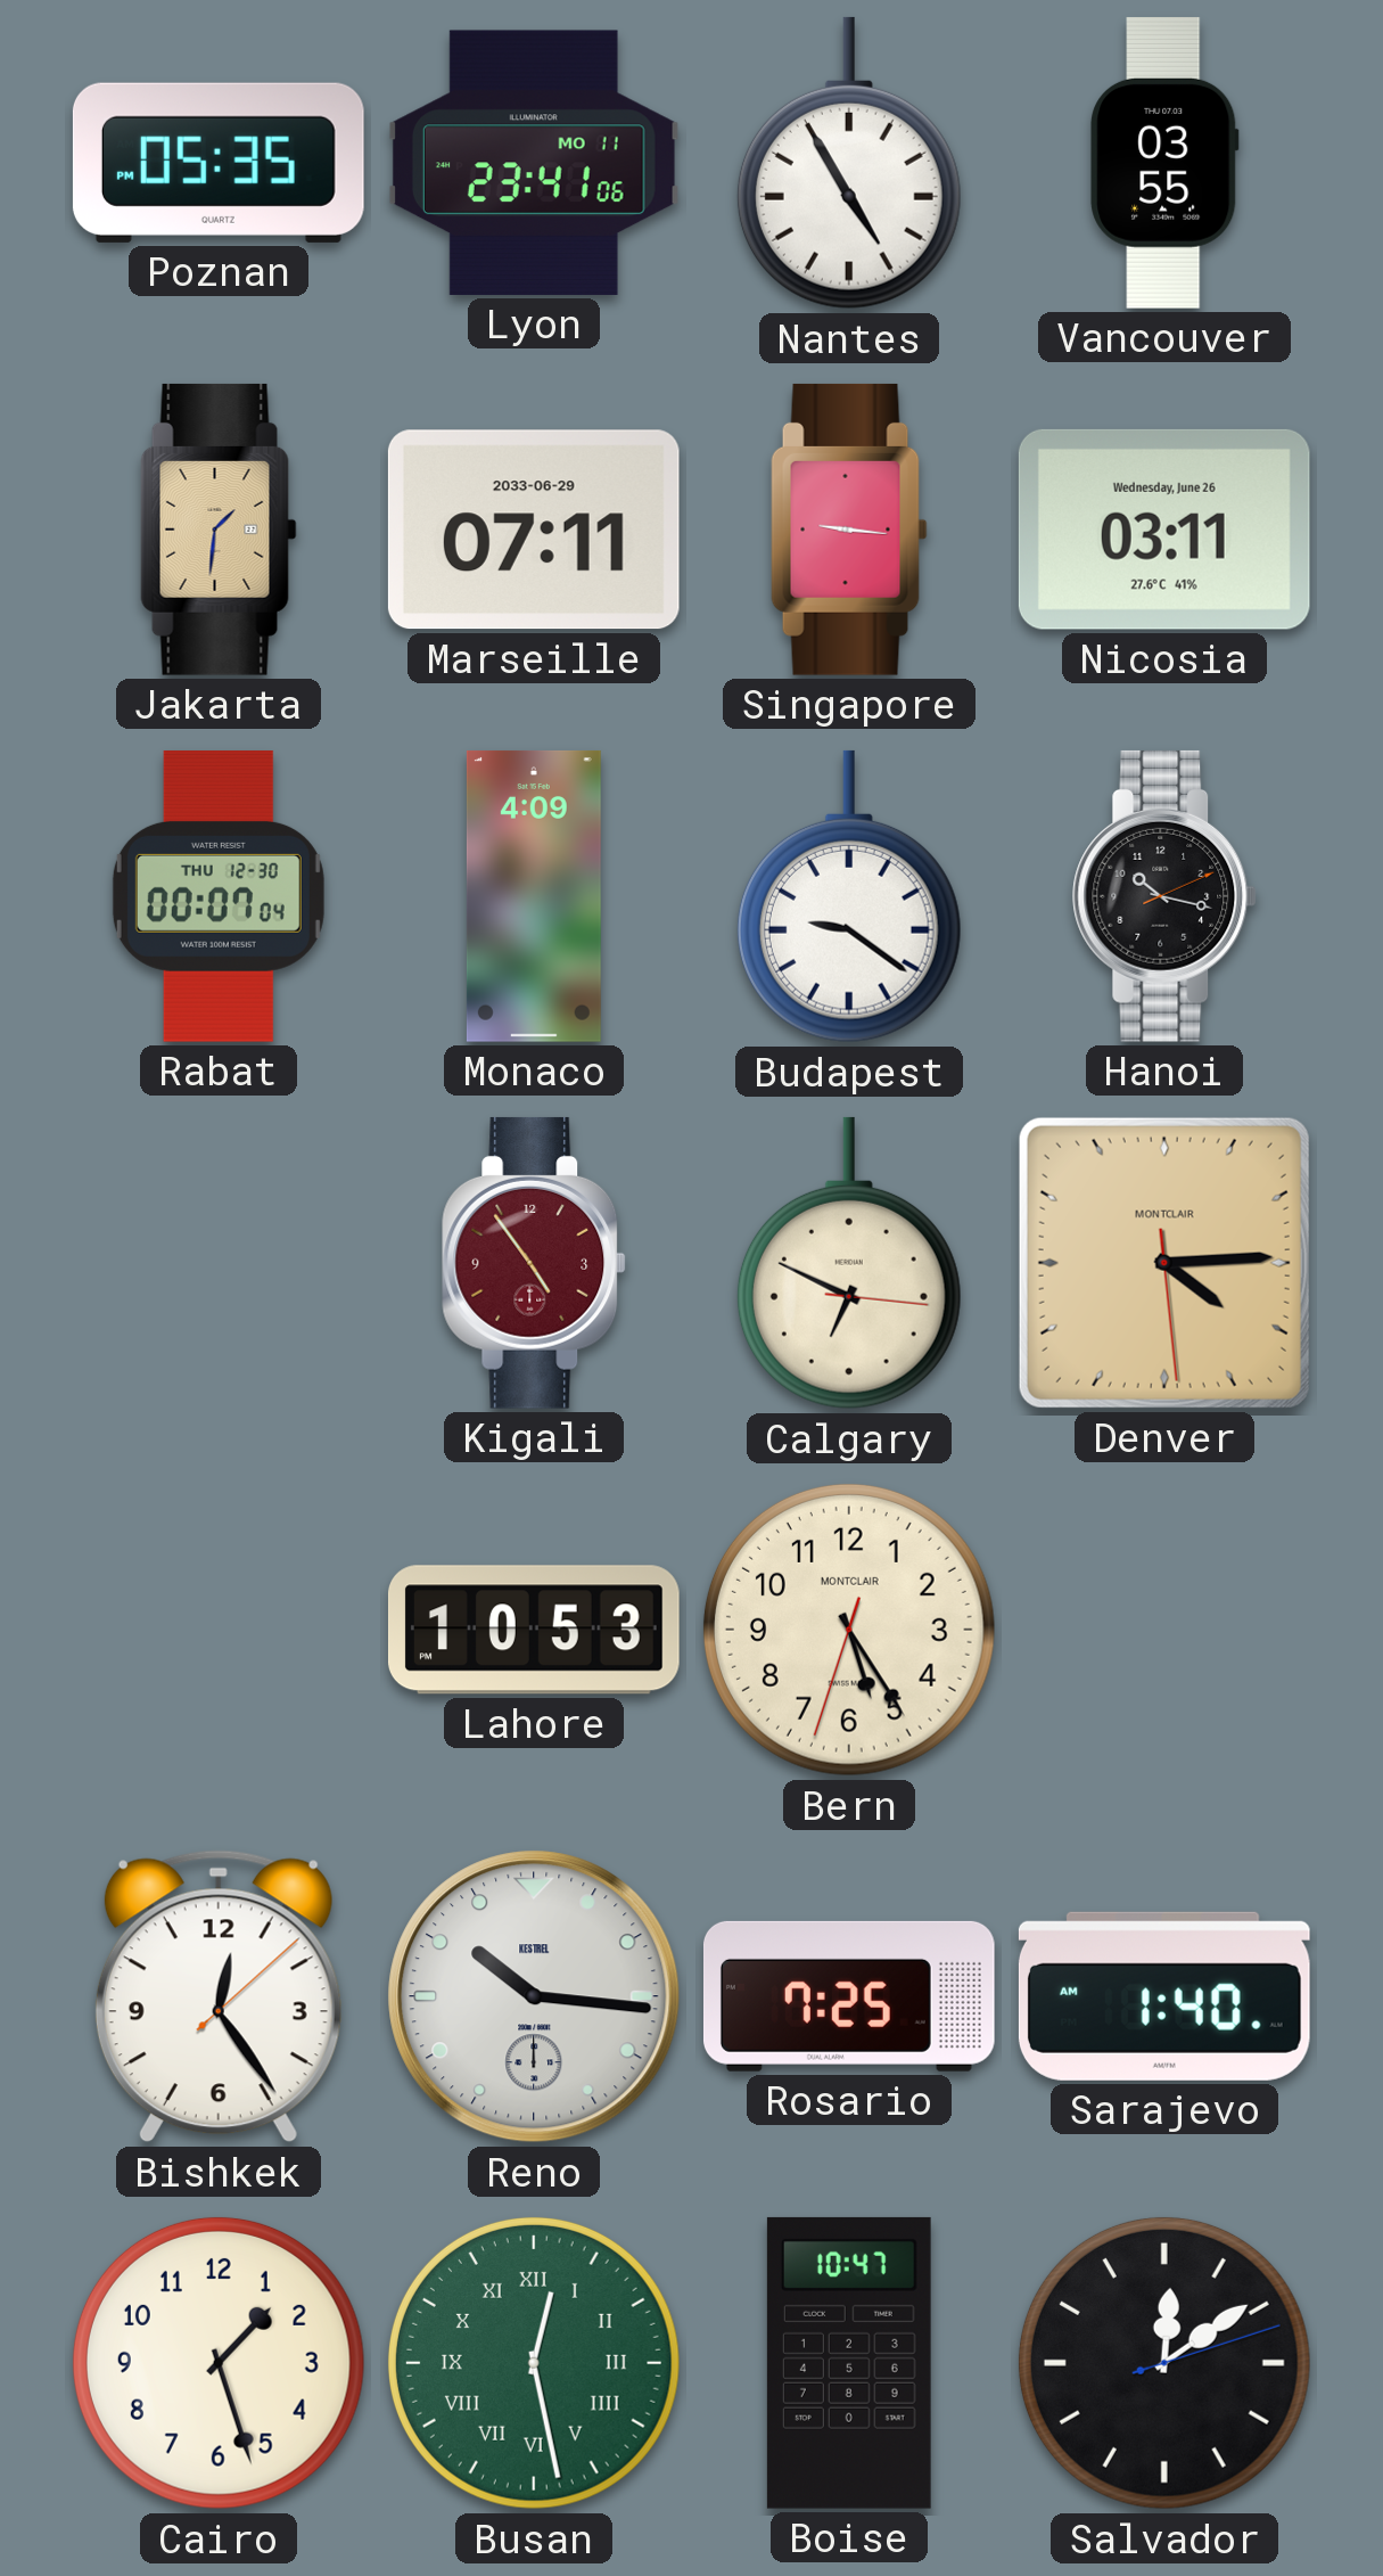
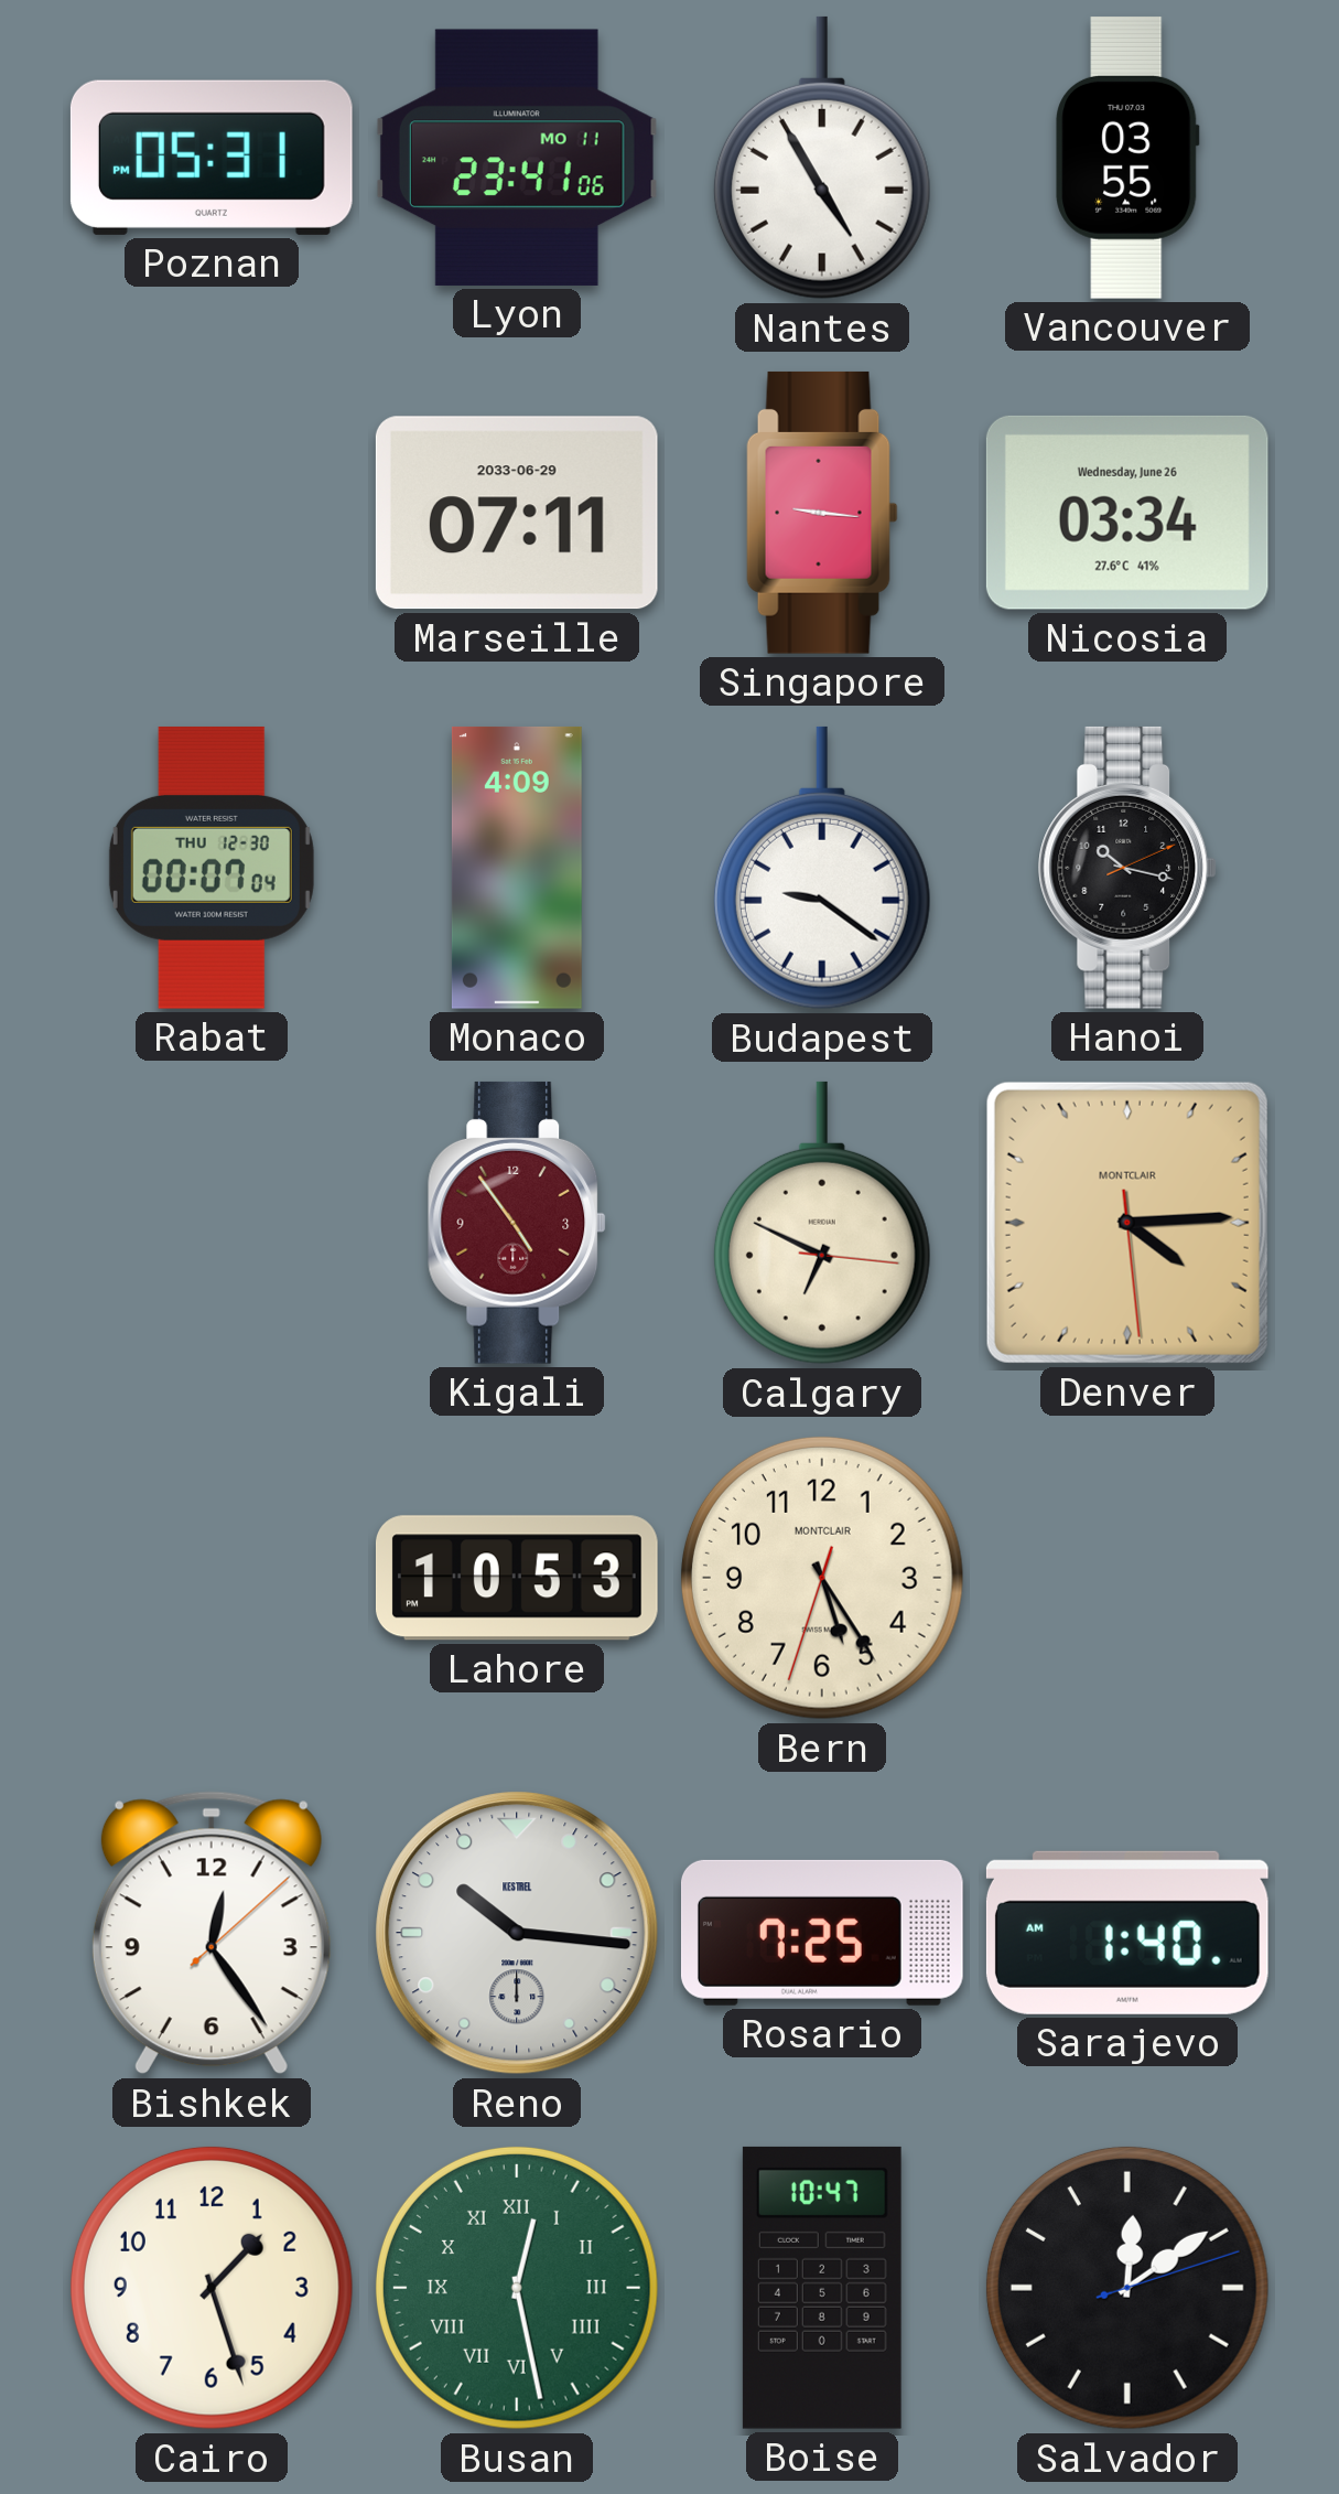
Poznan: 05:35 -> 05:31
Jakarta: 1:31 -> none
Nicosia: 03:11 -> 03:34
